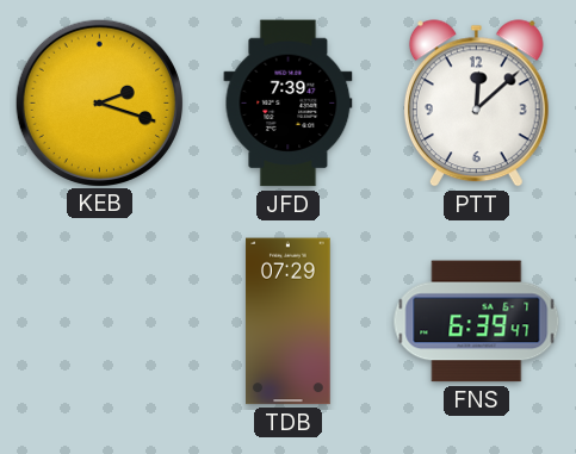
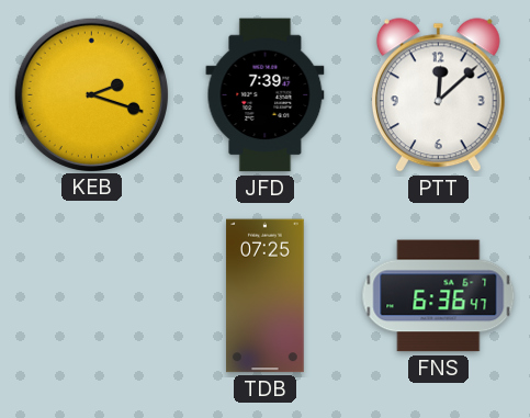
TDB: 07:29 -> 07:25
FNS: 6:39 -> 6:36
